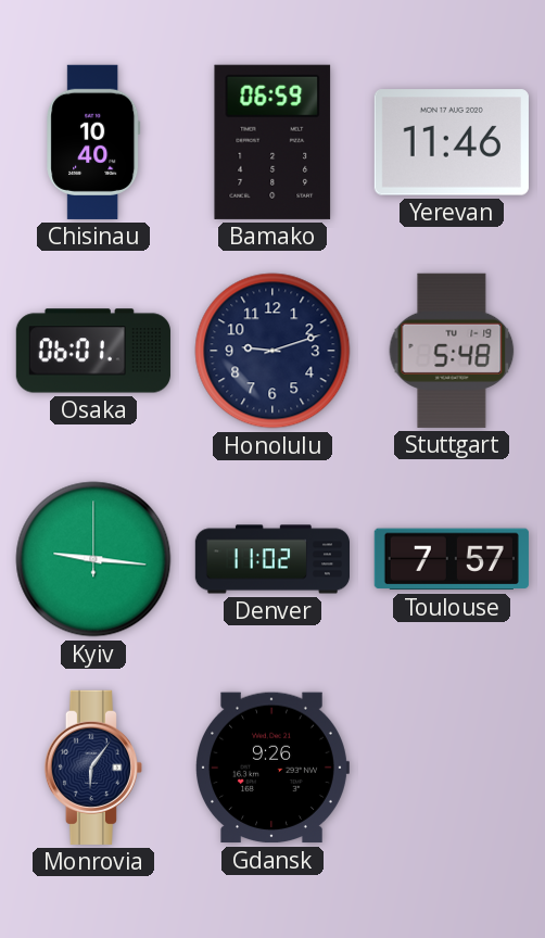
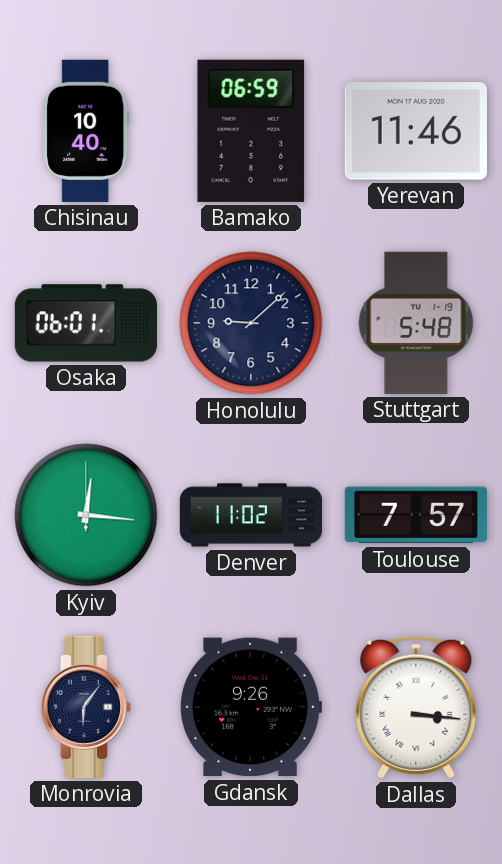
Honolulu: 9:12 -> 9:08
Kyiv: 9:16 -> 12:16
Dallas: none -> 3:16
